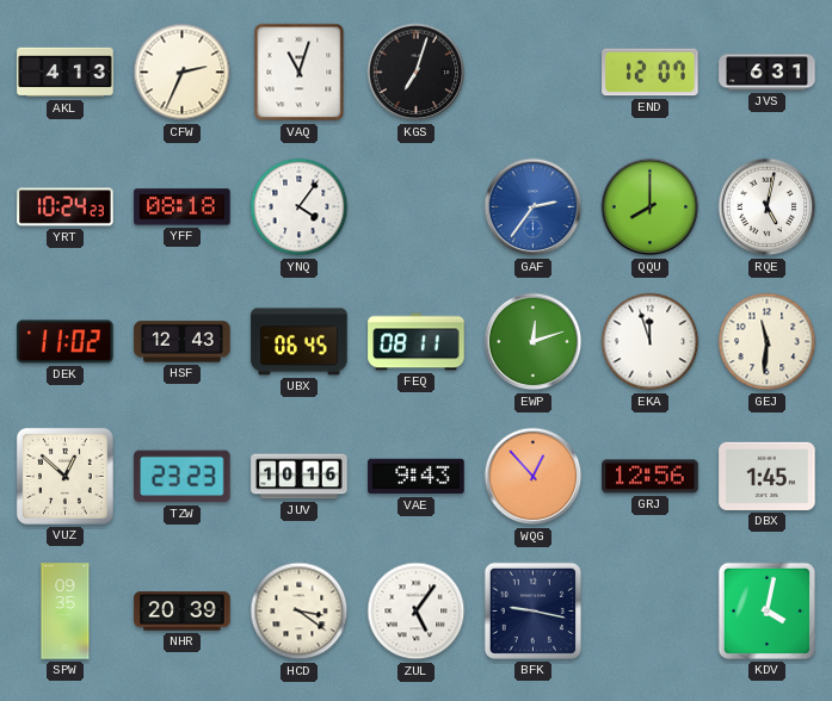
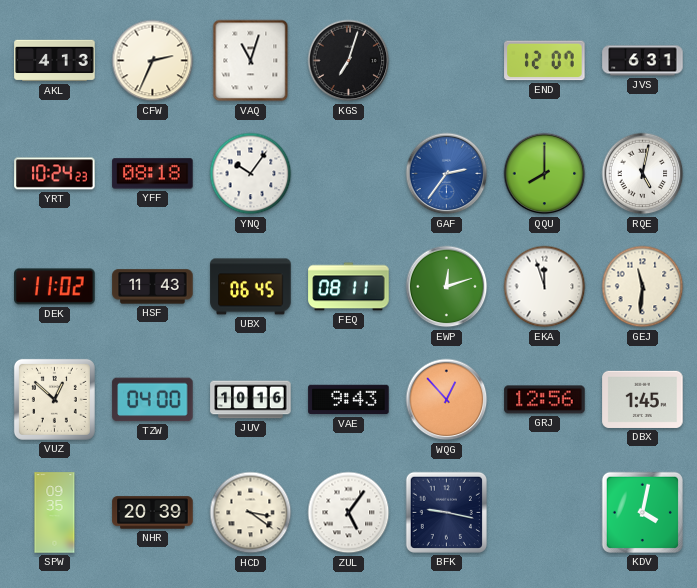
YNQ: 4:06 -> 10:06
HSF: 12:43 -> 11:43
TZW: 23:23 -> 04:00
